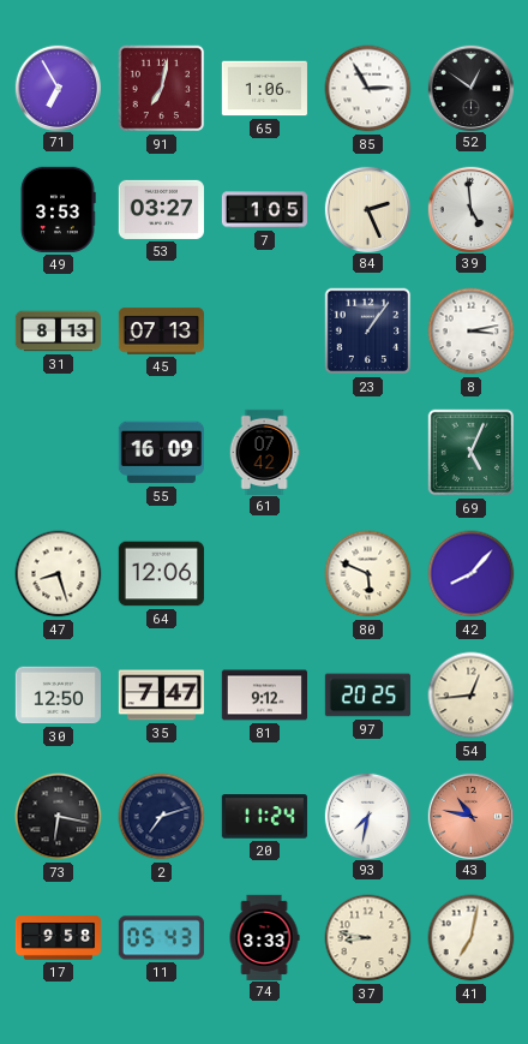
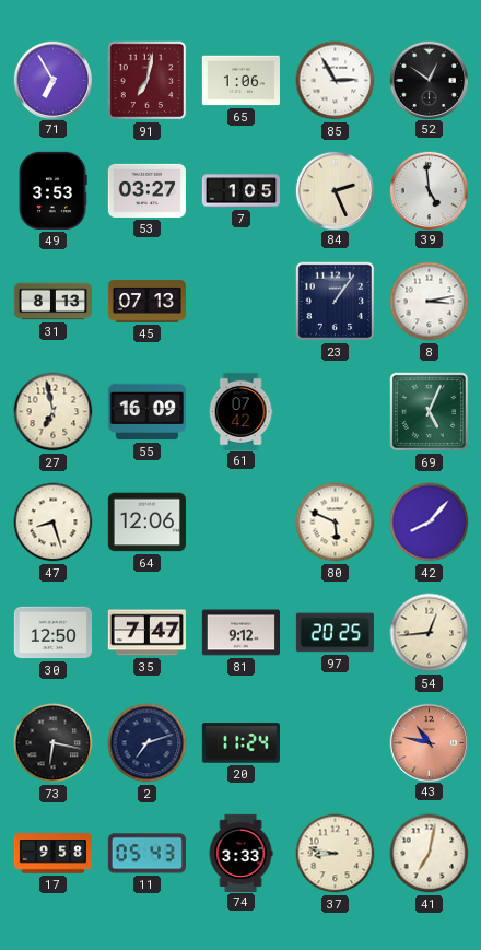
27: none -> 6:58
93: 7:32 -> none
